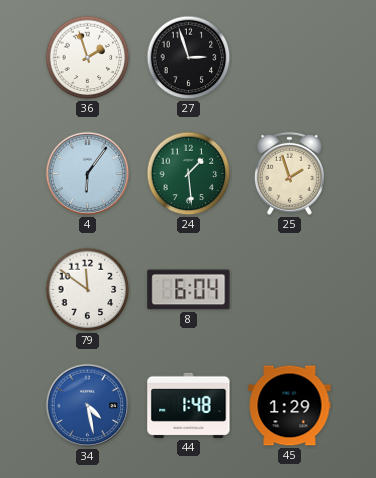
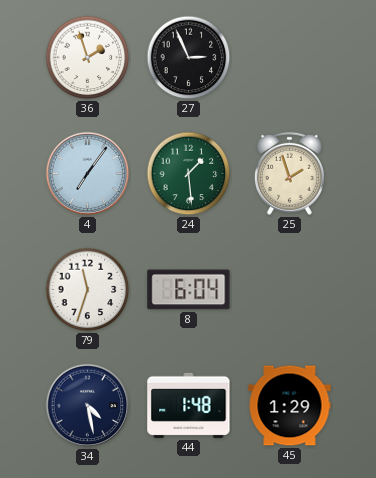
27: 2:57 -> 2:56
4: 6:06 -> 7:06
79: 11:51 -> 11:33
34 dial: blue -> navy
